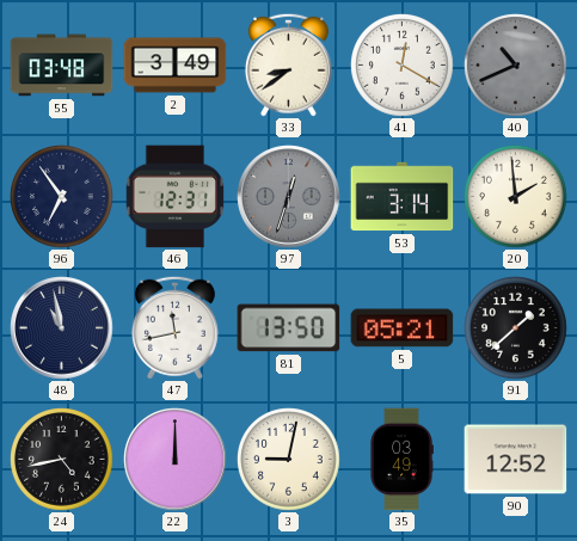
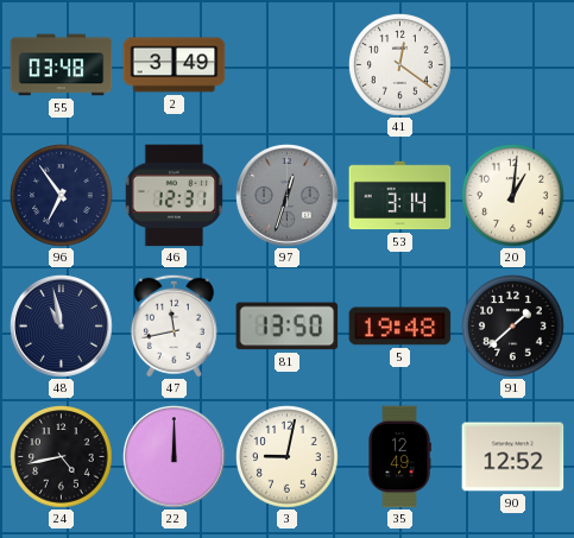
33: 8:39 -> none
41: 12:20 -> 12:21
40: 10:41 -> none
20: 1:59 -> 1:01
5: 05:21 -> 19:48
35: 03:49 -> 12:49
